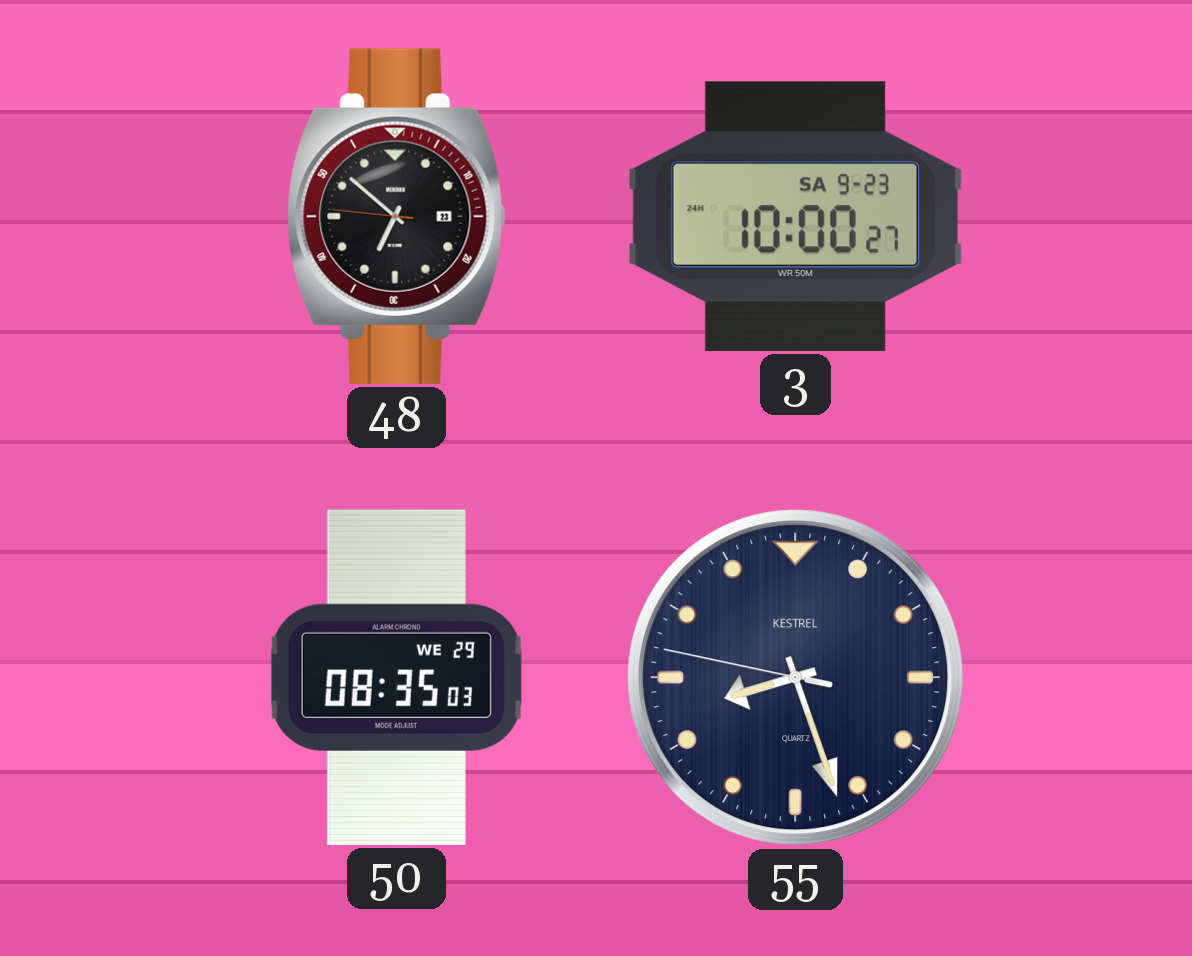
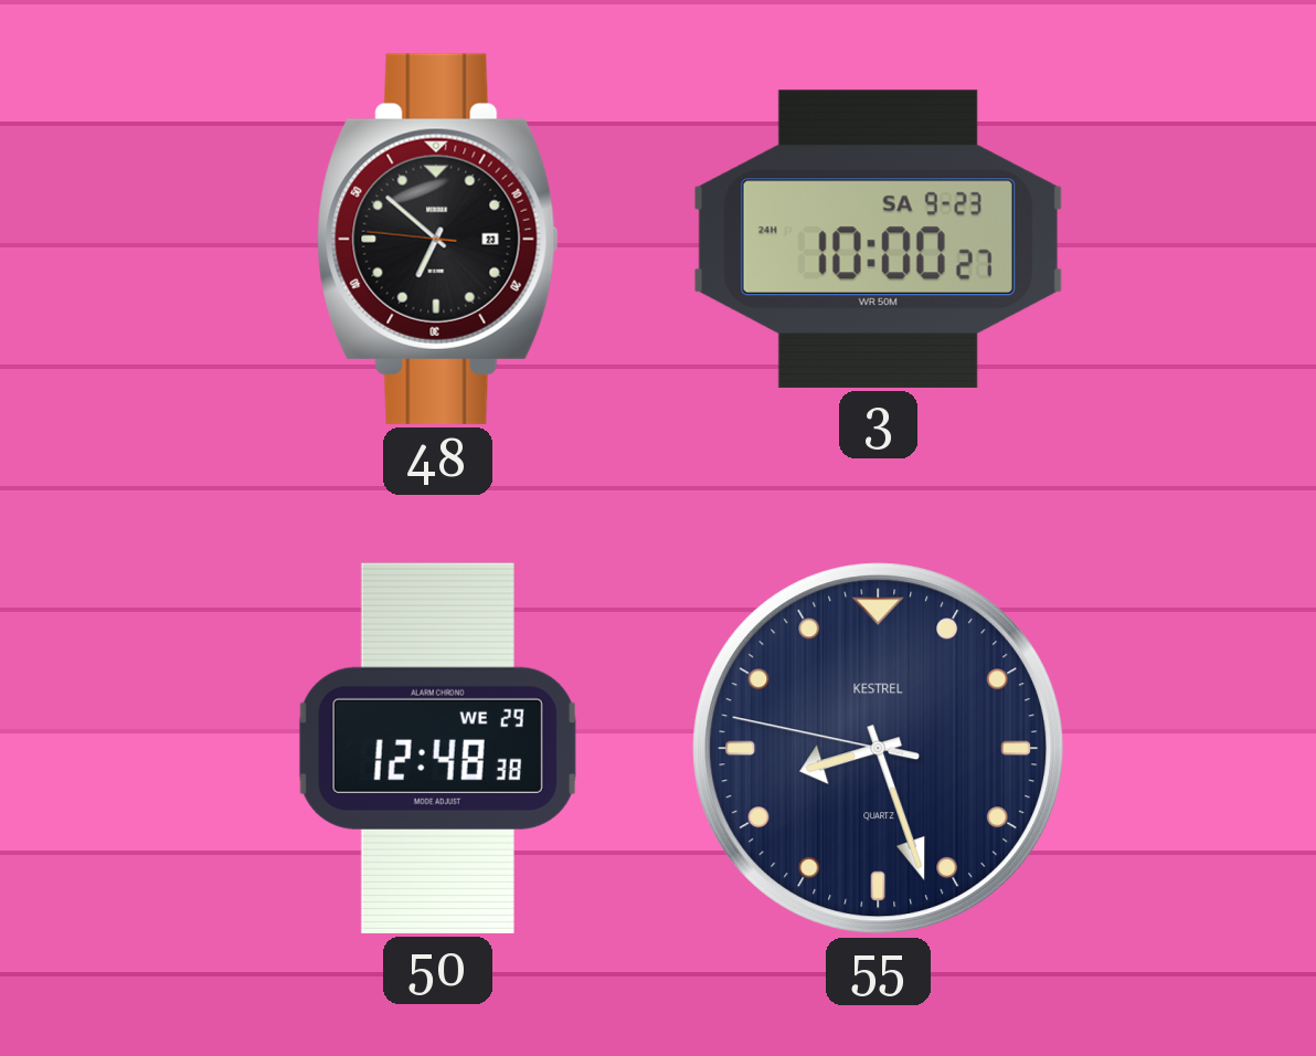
50: 08:35 -> 12:48
